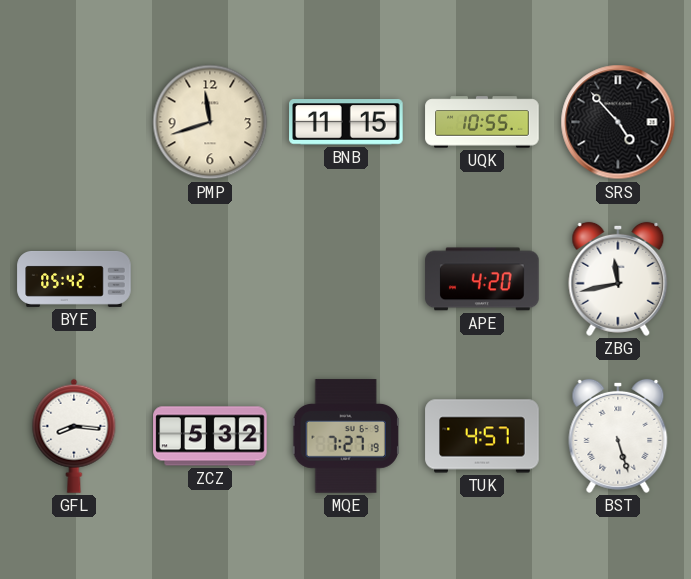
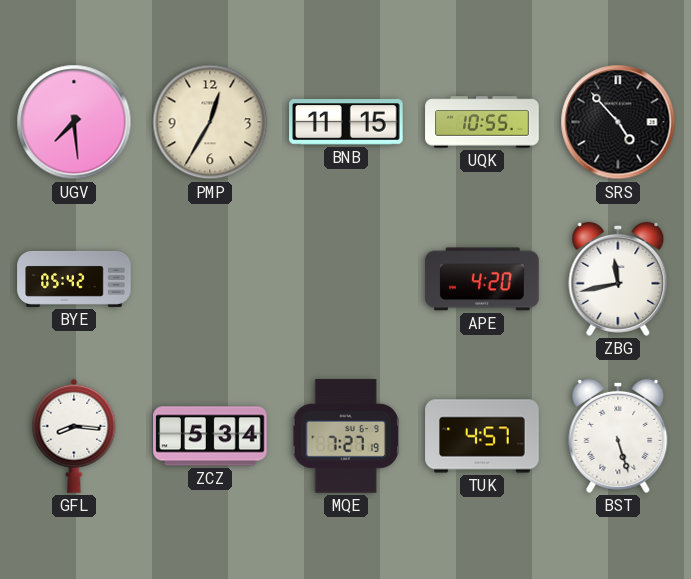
UGV: none -> 7:29
PMP: 11:42 -> 12:35
ZCZ: 5:32 -> 5:34
